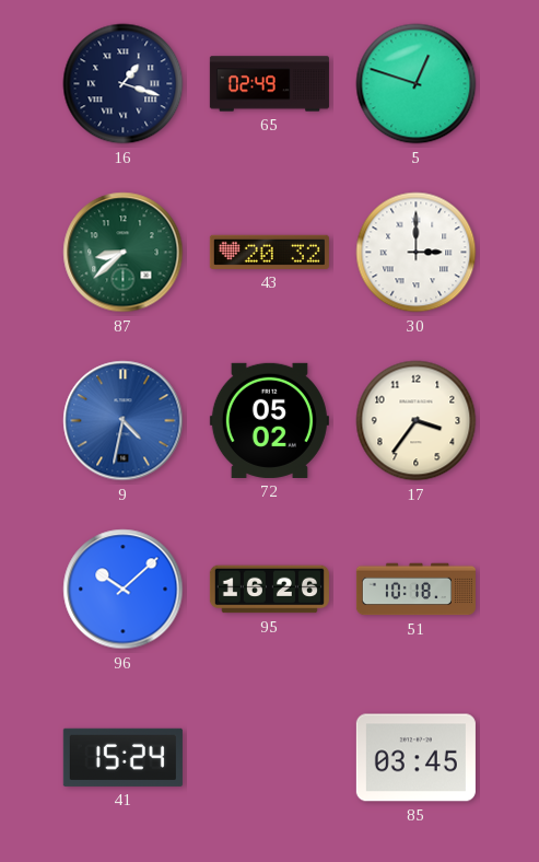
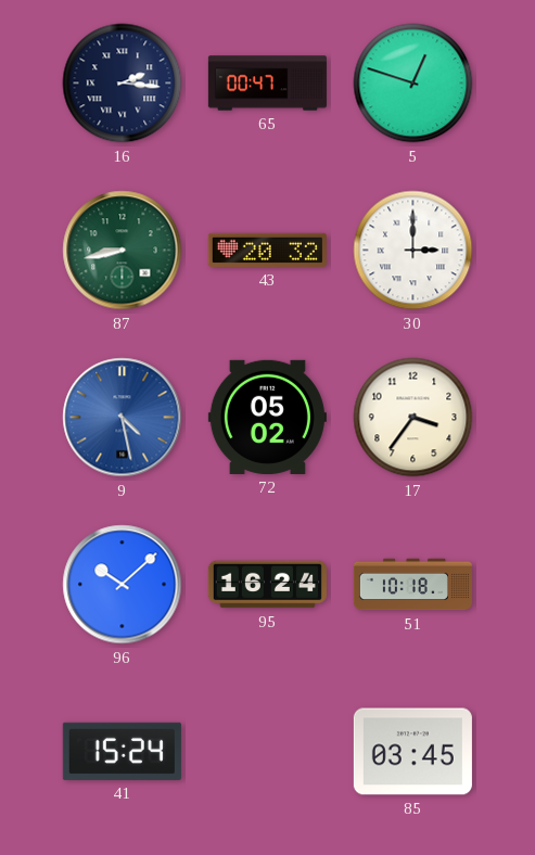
16: 1:18 -> 2:16
65: 02:49 -> 00:47
87: 8:38 -> 8:43
9: 4:32 -> 4:28
95: 16:26 -> 16:24
